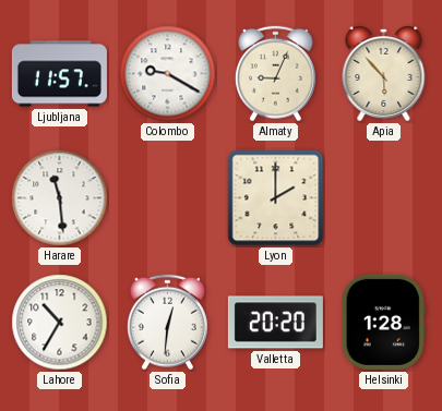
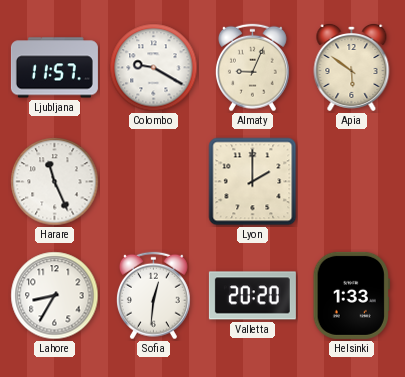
Apia: 5:53 -> 5:51
Harare: 11:29 -> 11:26
Lahore: 10:35 -> 8:35
Helsinki: 1:28 -> 1:33
